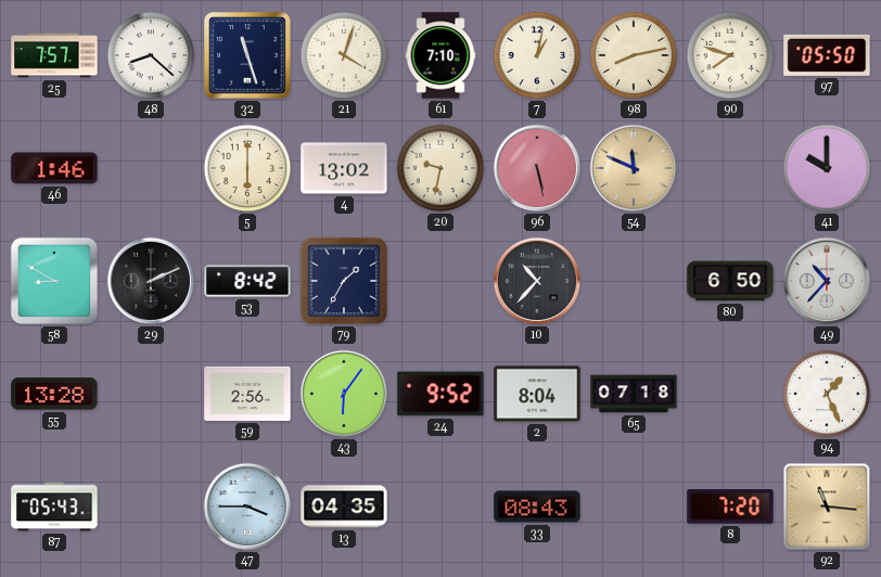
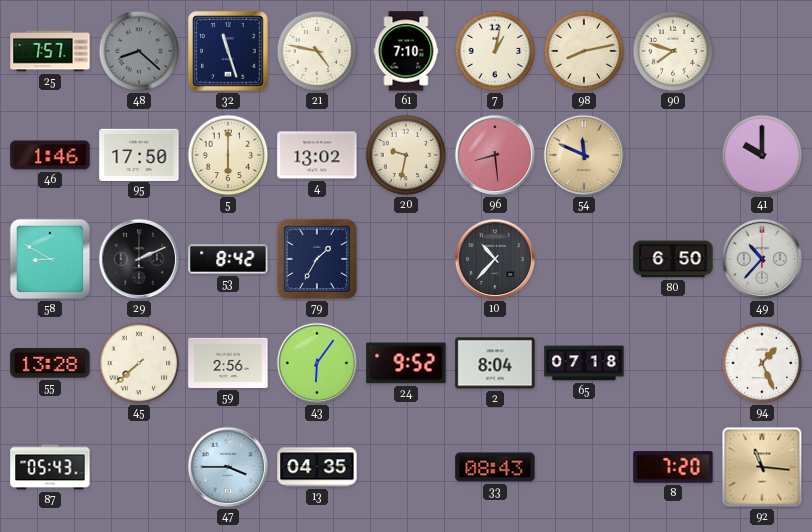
48 dial: white -> grey
21: 4:03 -> 4:47
97: 05:50 -> none
95: none -> 17:50
96: 5:28 -> 8:29
45: none -> 7:38
